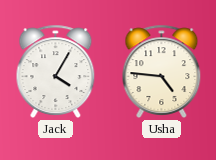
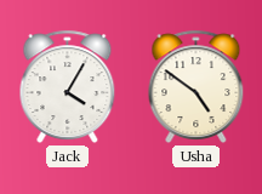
Usha: 4:46 -> 4:51
